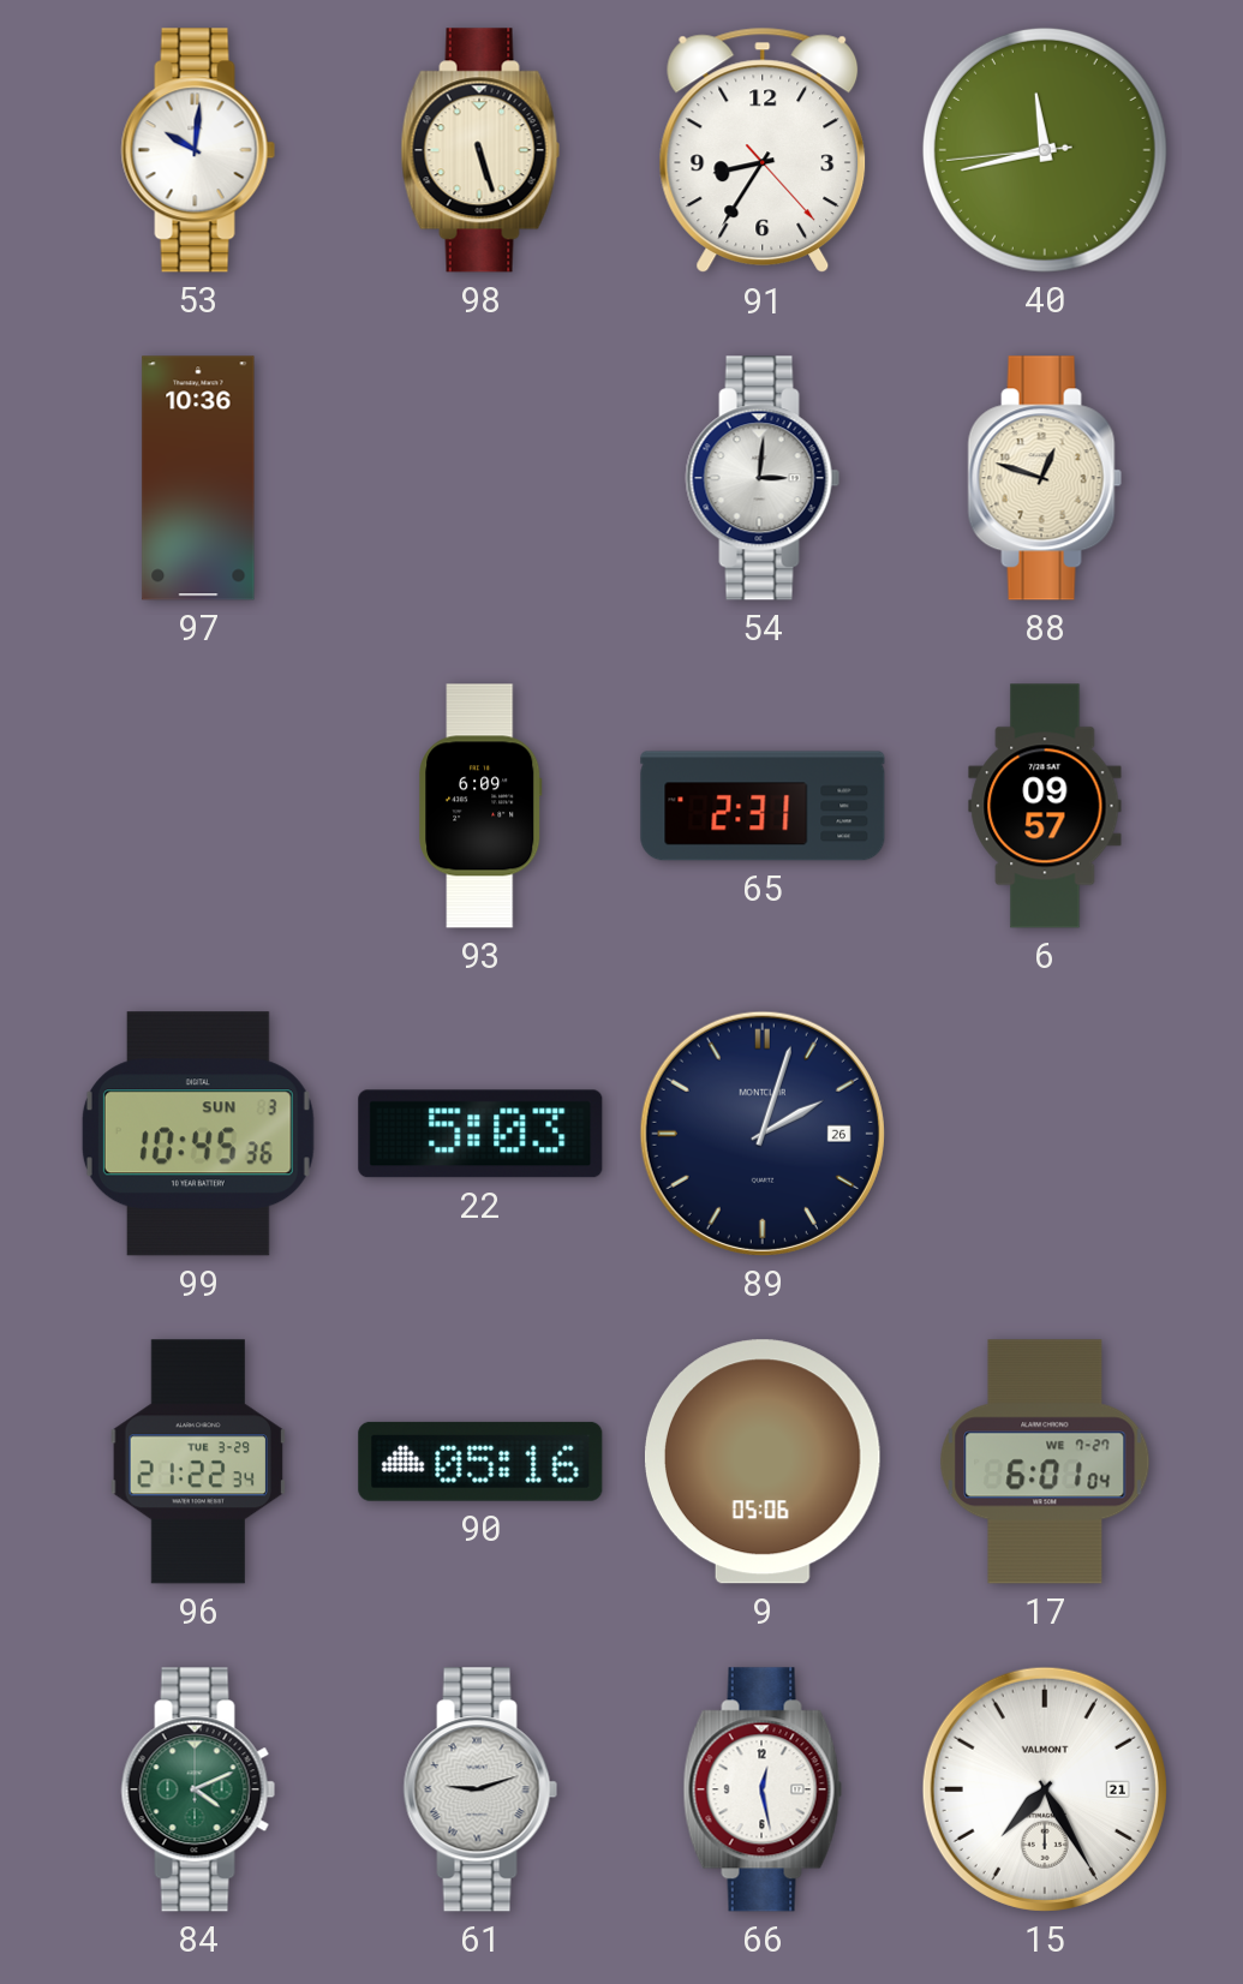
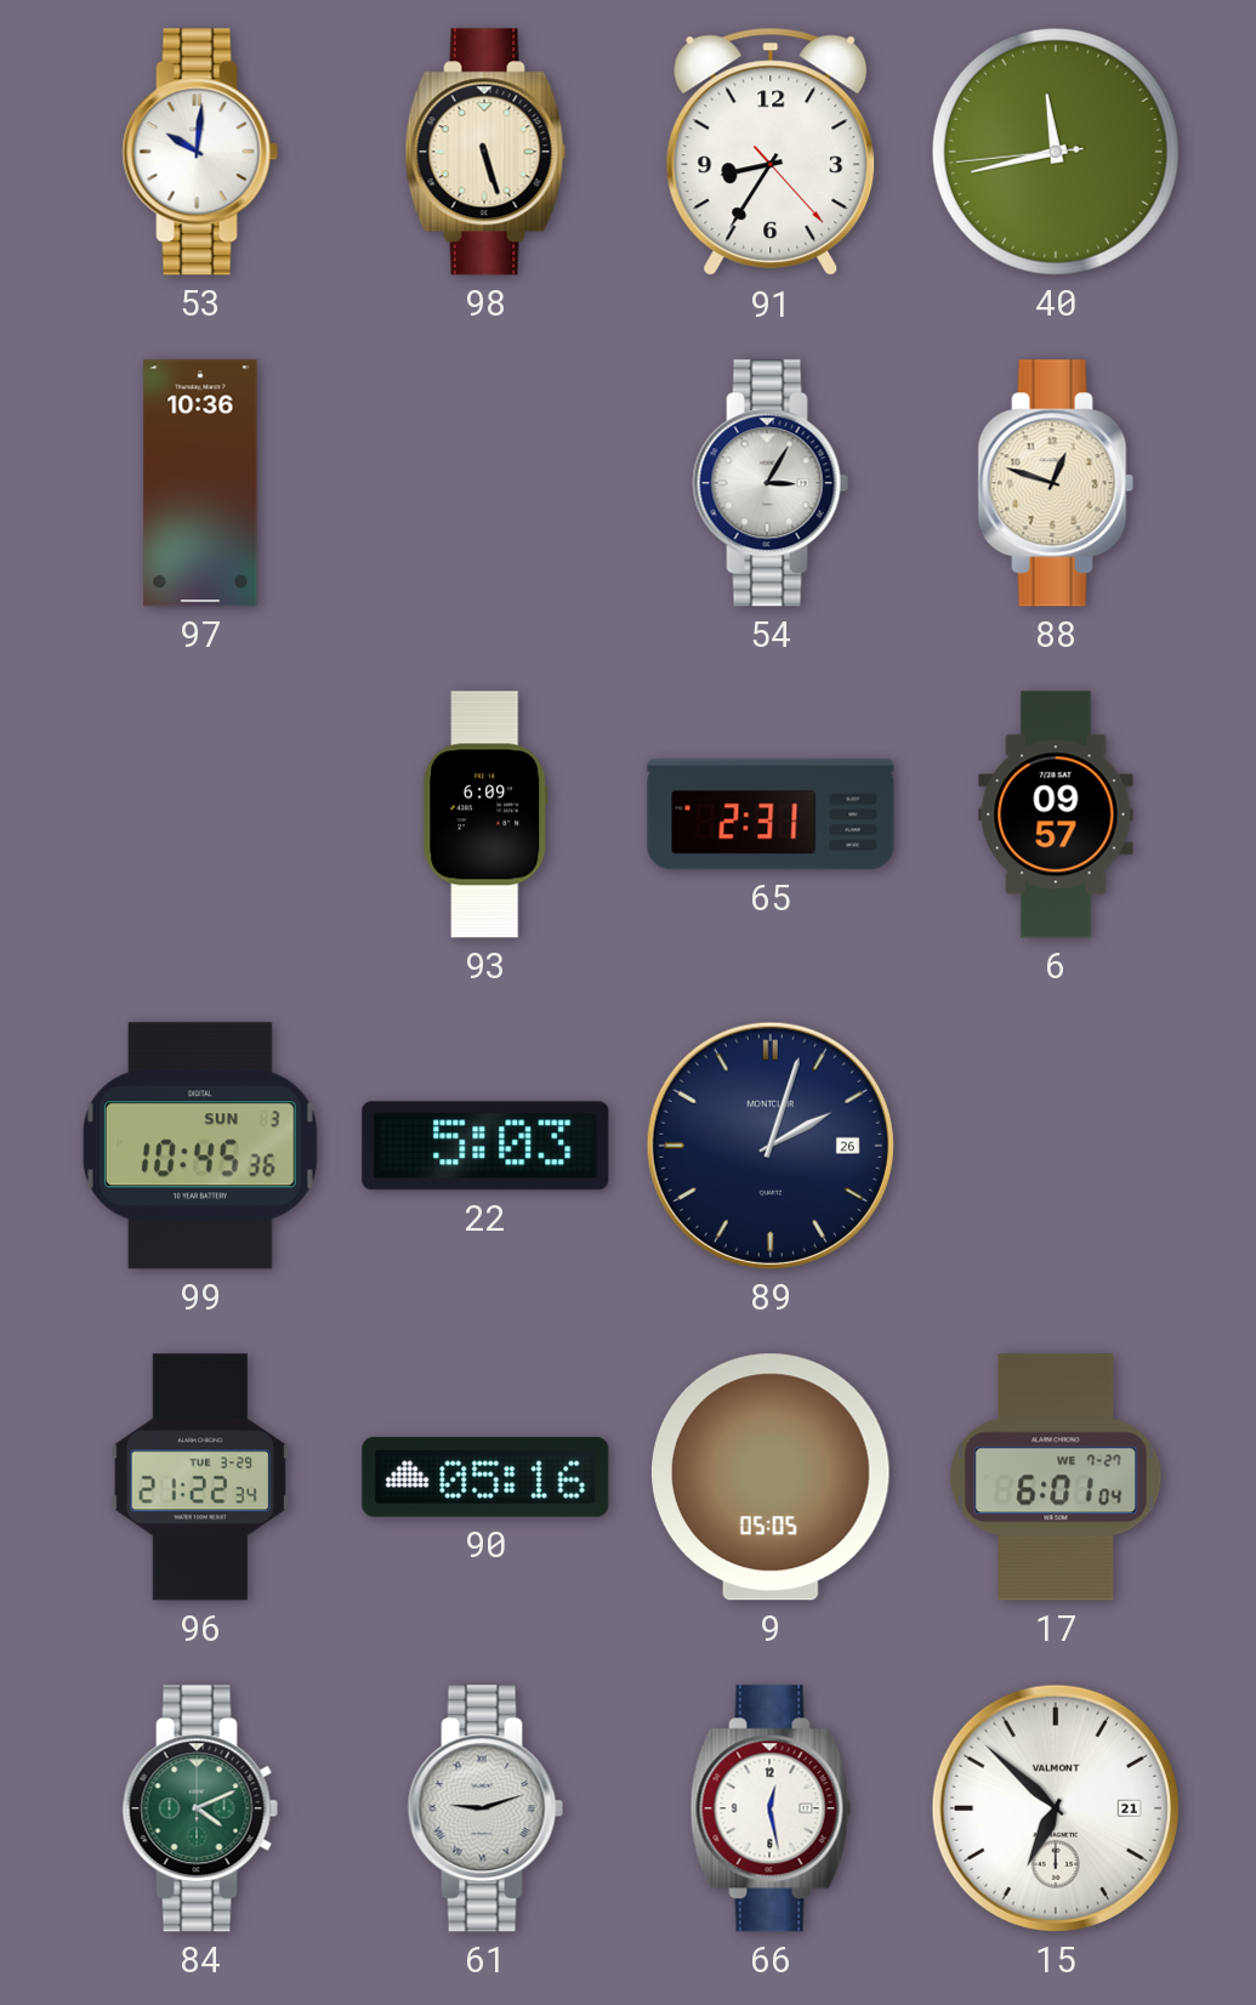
54: 3:01 -> 3:05
9: 05:06 -> 05:05
15: 7:25 -> 6:52
